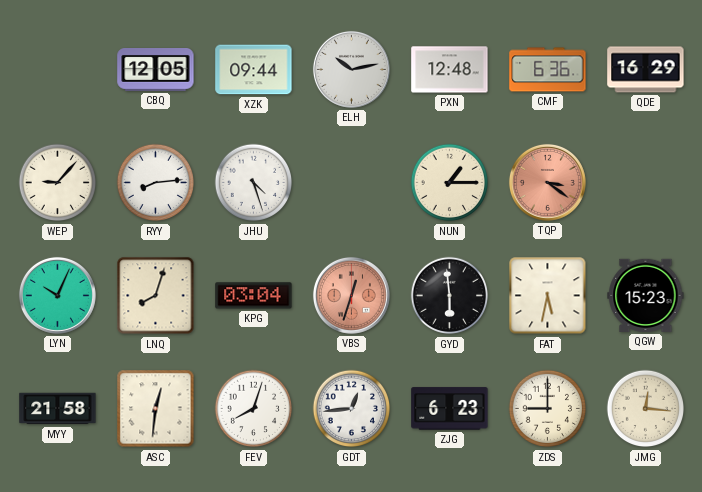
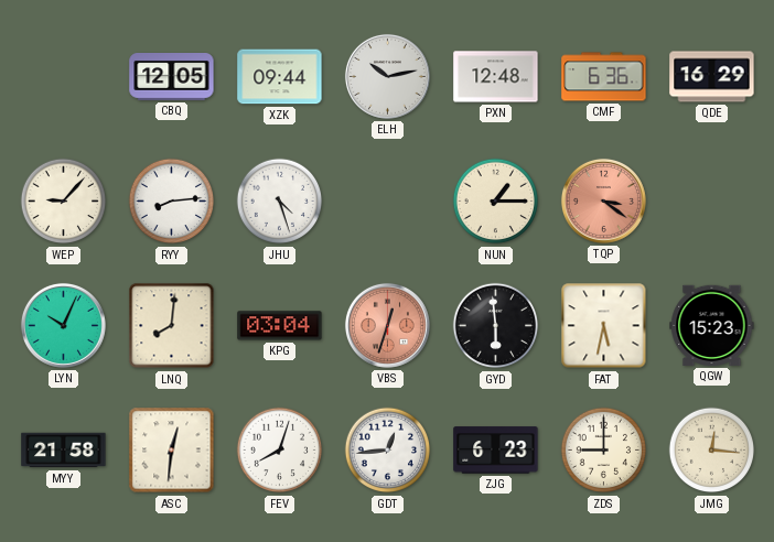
LNQ: 8:03 -> 8:01
